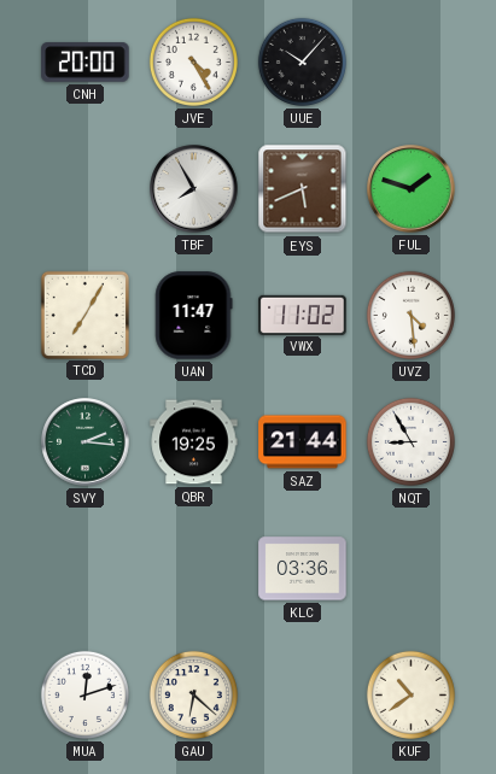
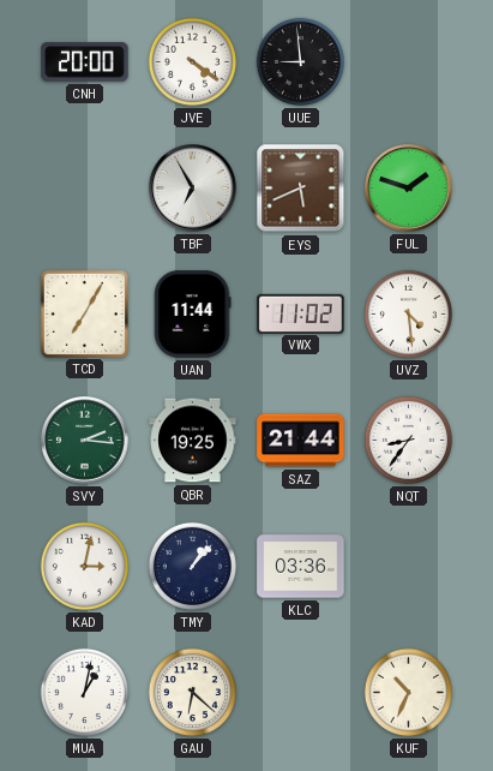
JVE: 4:25 -> 4:21
UUE: 10:07 -> 8:59
TBF: 7:55 -> 6:55
UAN: 11:47 -> 11:44
NQT: 8:55 -> 8:36
KAD: none -> 3:02
TMY: none -> 1:07
MUA: 12:12 -> 1:02
KUF: 10:39 -> 10:34
